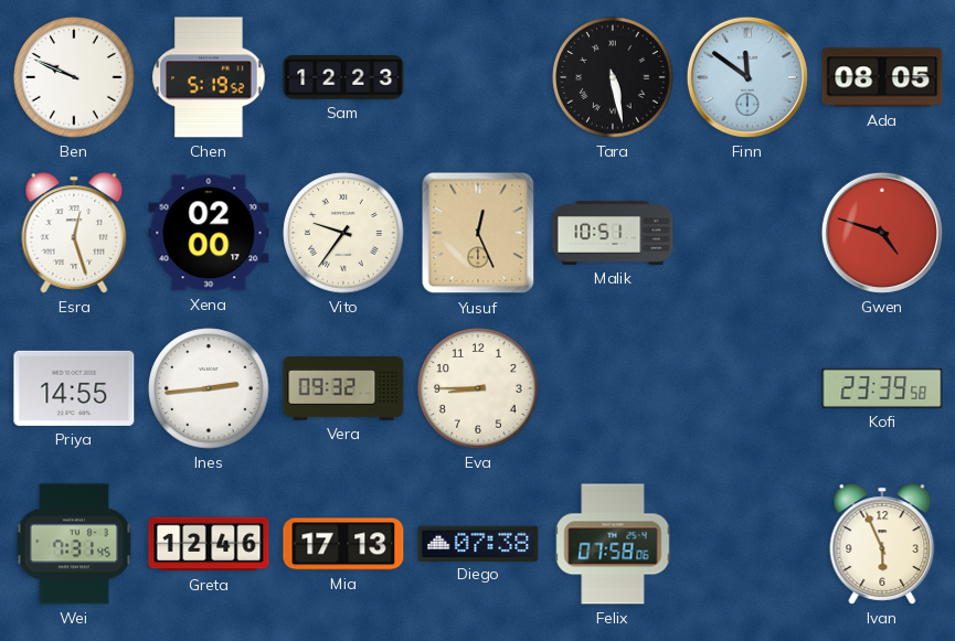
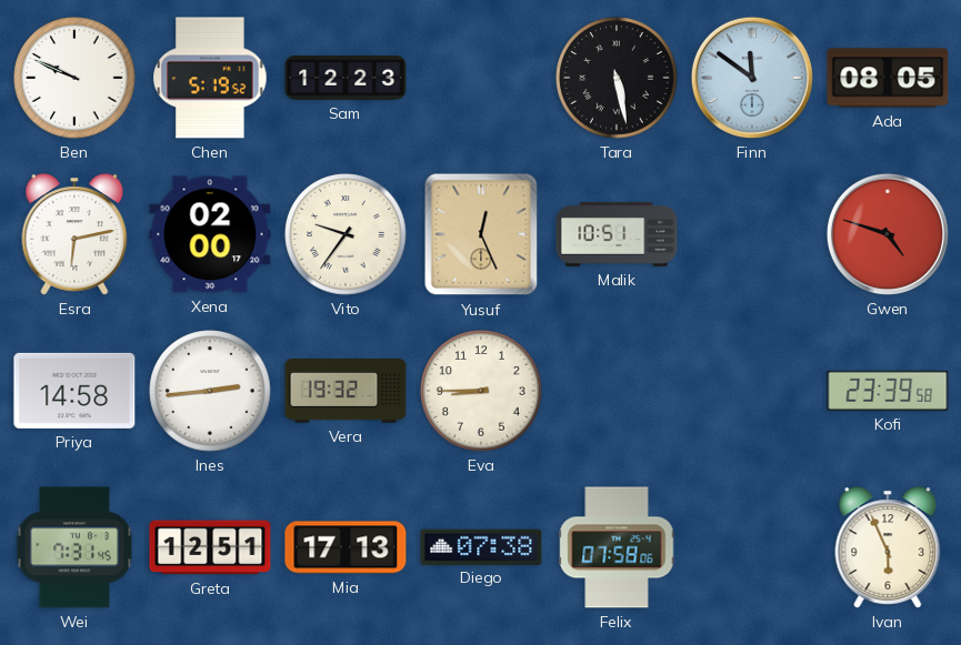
Esra: 12:27 -> 6:13
Priya: 14:55 -> 14:58
Vera: 09:32 -> 19:32
Greta: 12:46 -> 12:51
